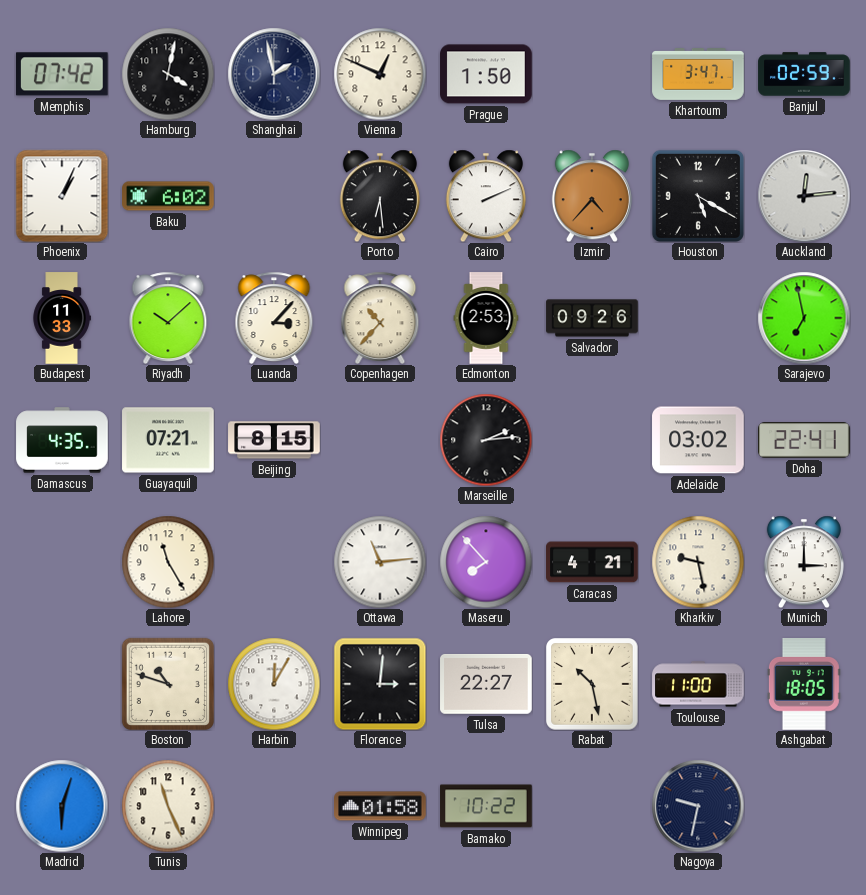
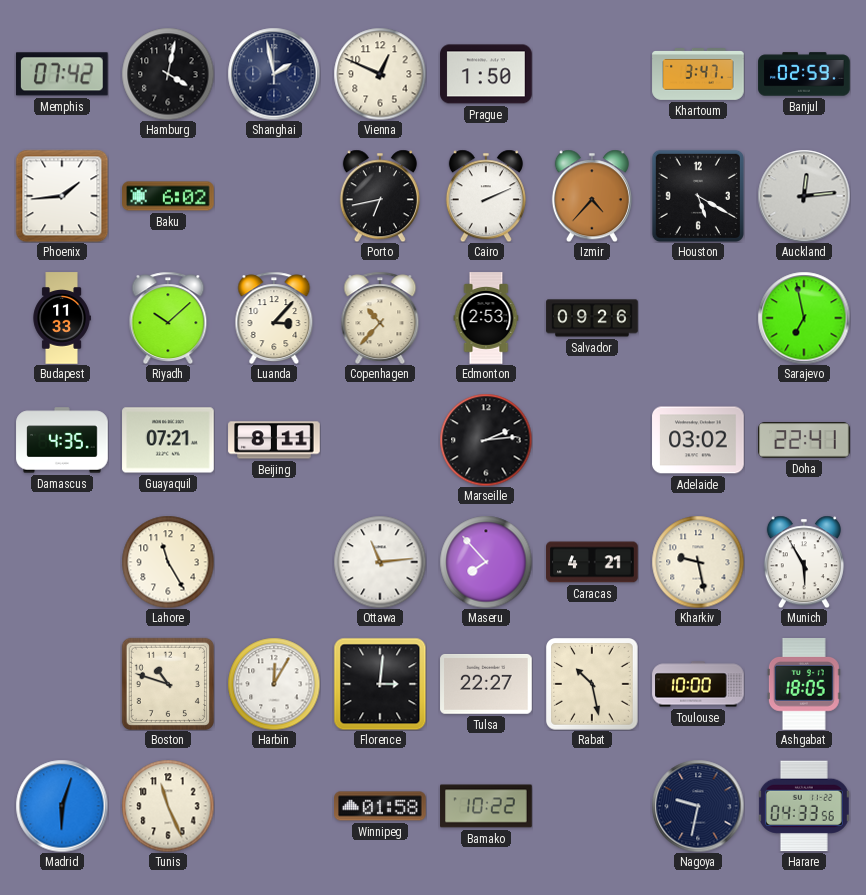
Phoenix: 1:04 -> 1:44
Porto: 6:29 -> 6:43
Beijing: 8:15 -> 8:11
Munich: 3:00 -> 5:55
Toulouse: 11:00 -> 10:00
Harare: none -> 04:33
